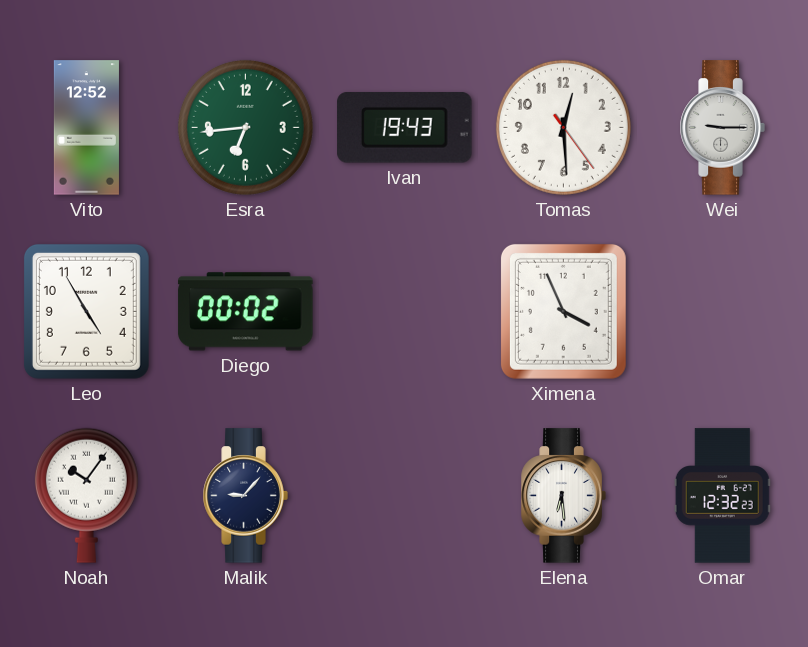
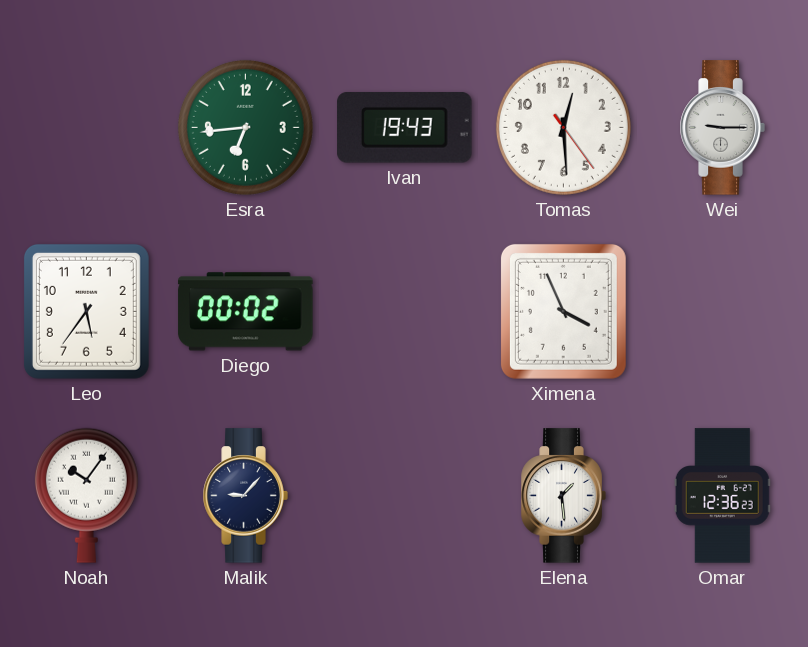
Vito: 12:52 -> none
Leo: 4:55 -> 5:36
Elena: 6:29 -> 1:29
Omar: 12:32 -> 12:36
